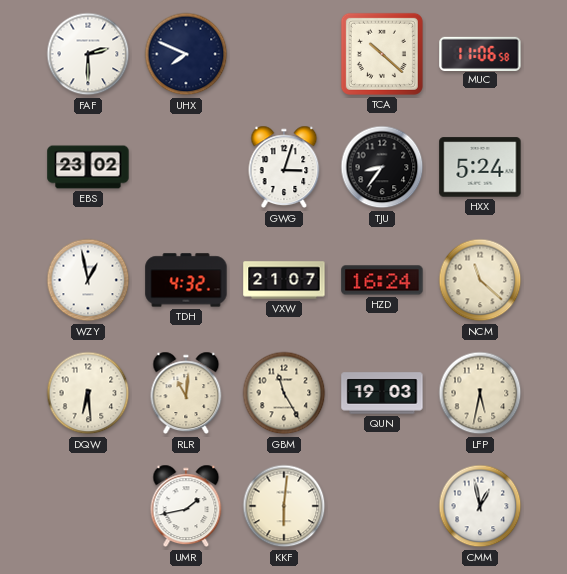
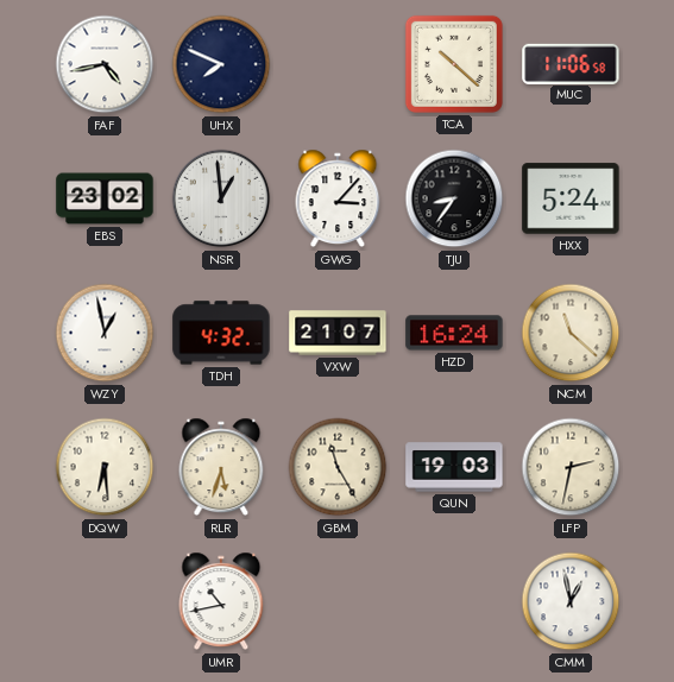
FAF: 2:30 -> 4:43
NSR: none -> 12:59
GWG: 3:03 -> 3:07
RLR: 11:01 -> 5:33
LFP: 5:32 -> 2:32
UMR: 1:43 -> 10:43
KKF: 6:01 -> none
